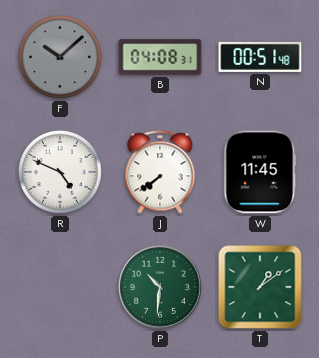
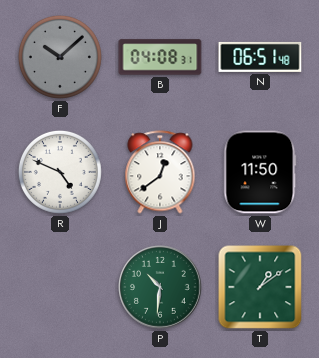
N: 00:51 -> 06:51
J: 7:39 -> 12:39
W: 11:45 -> 11:50
